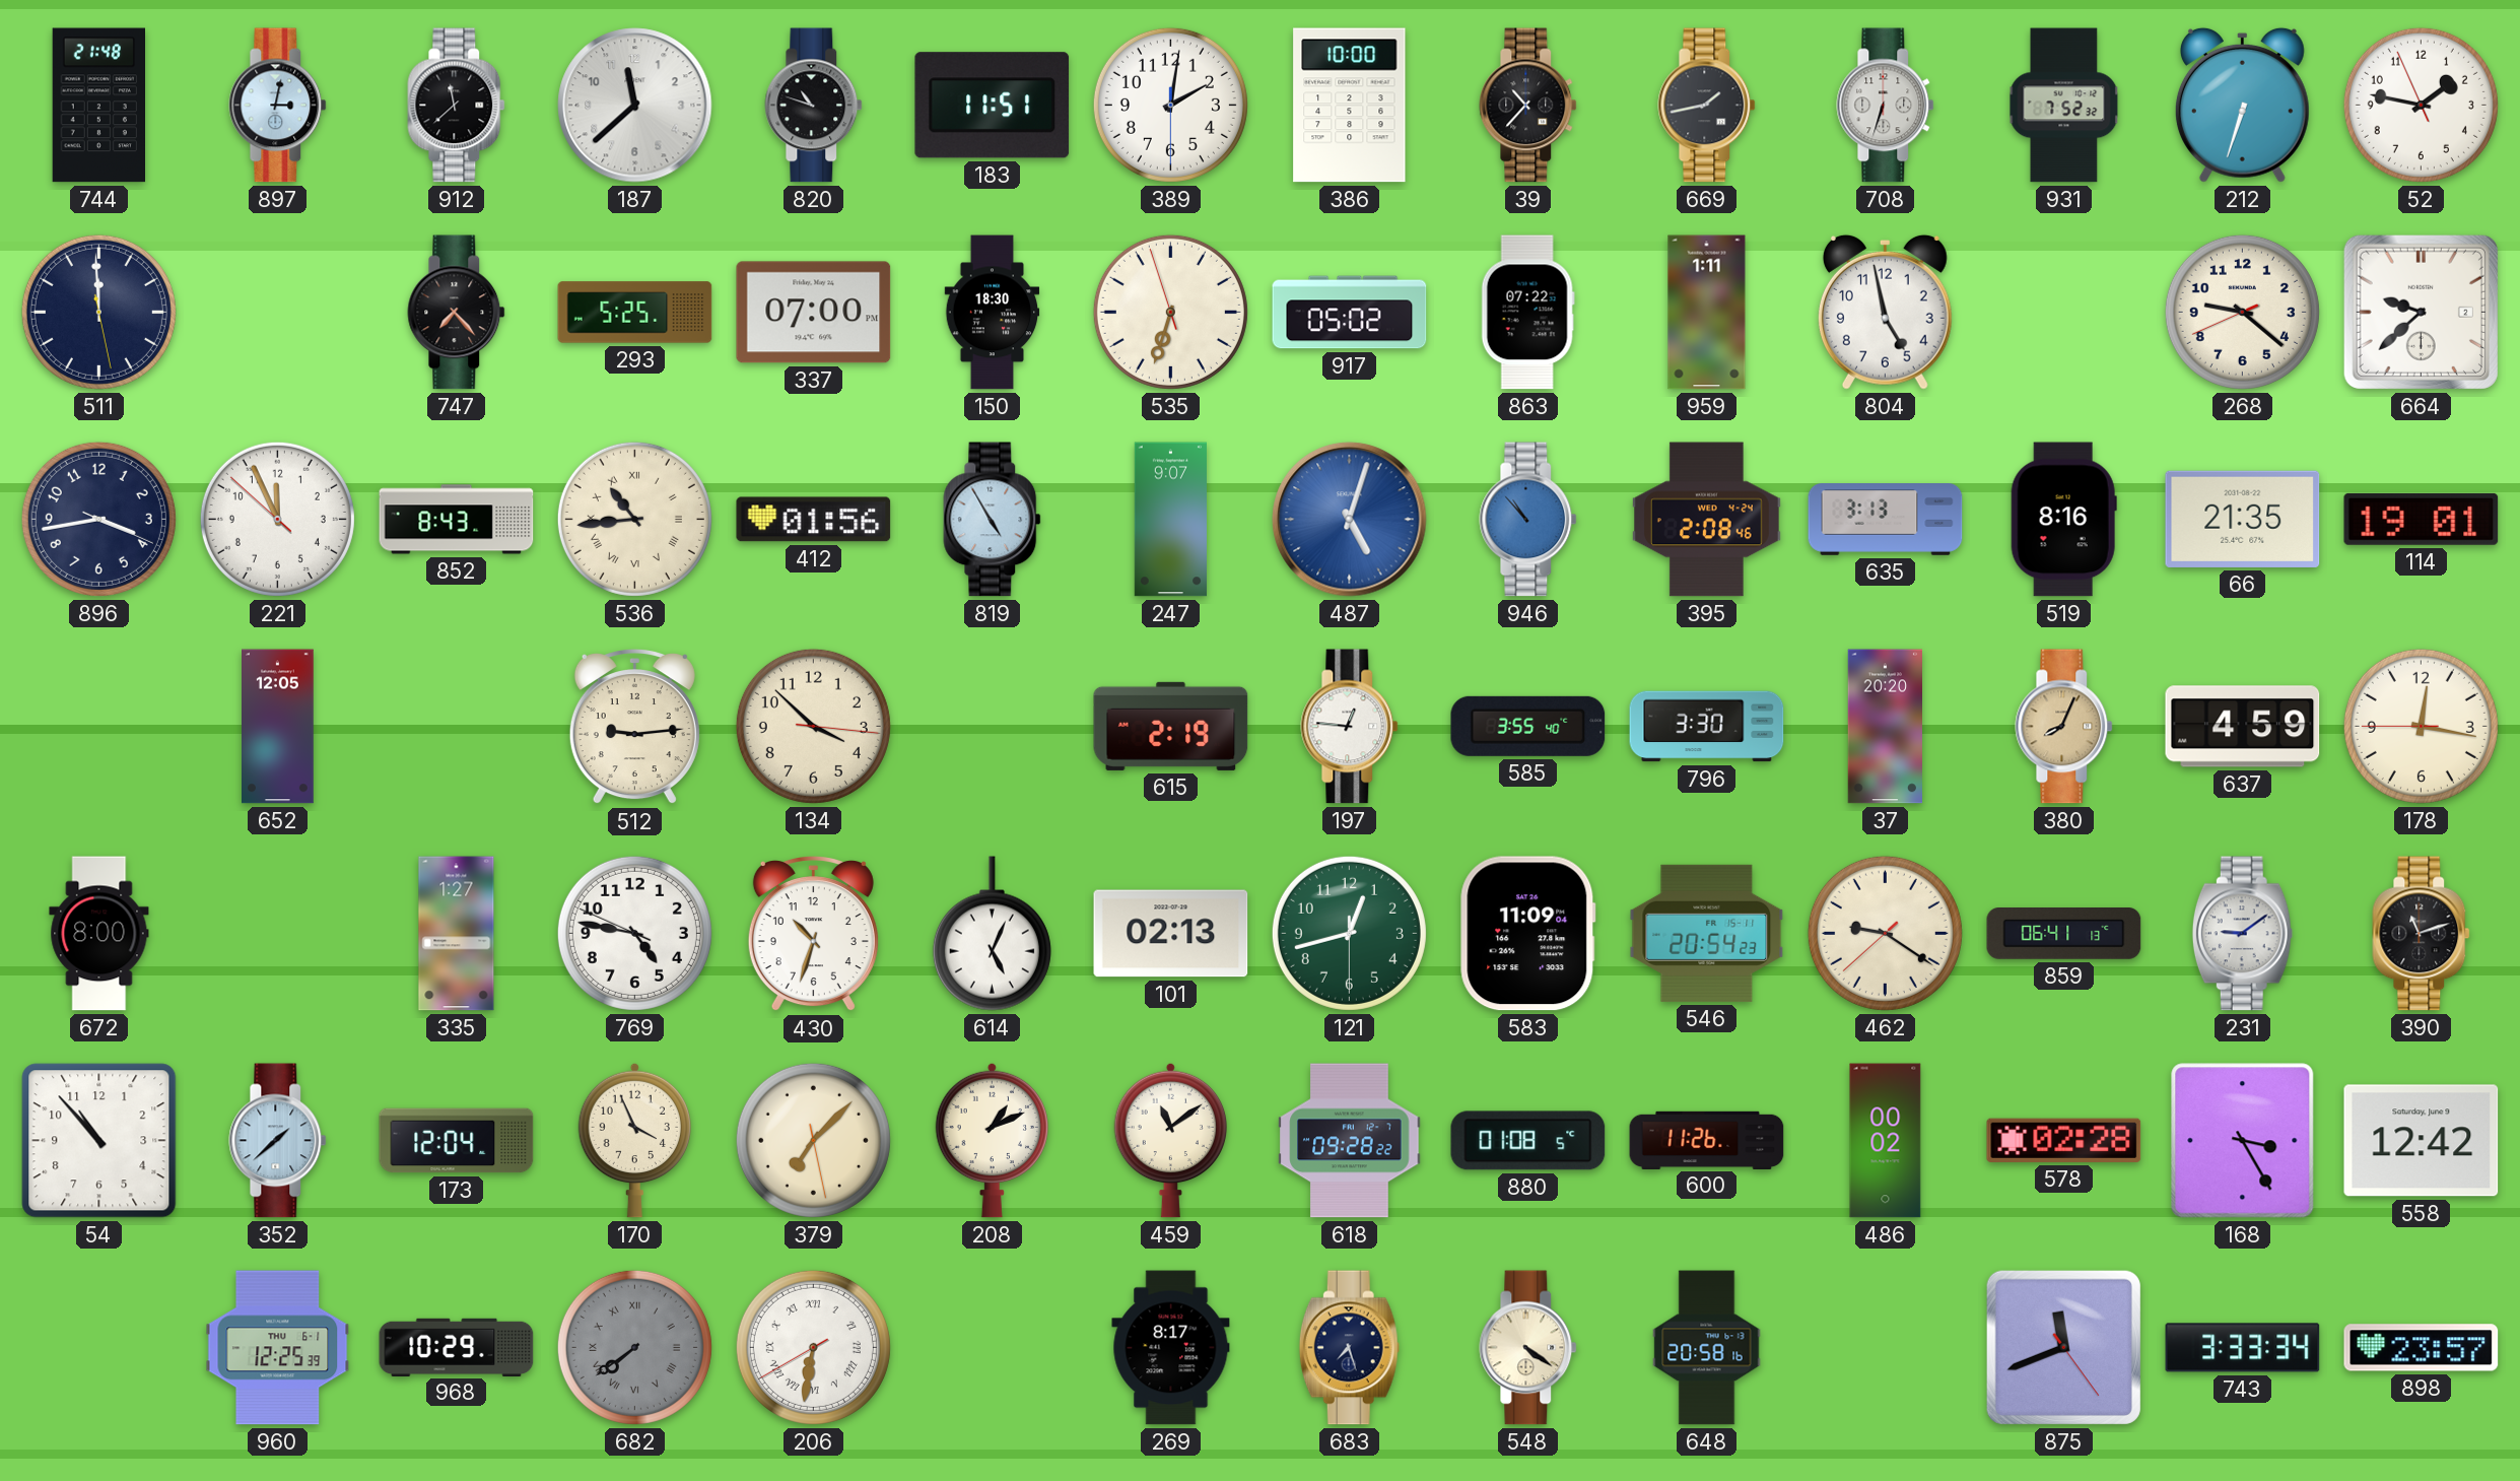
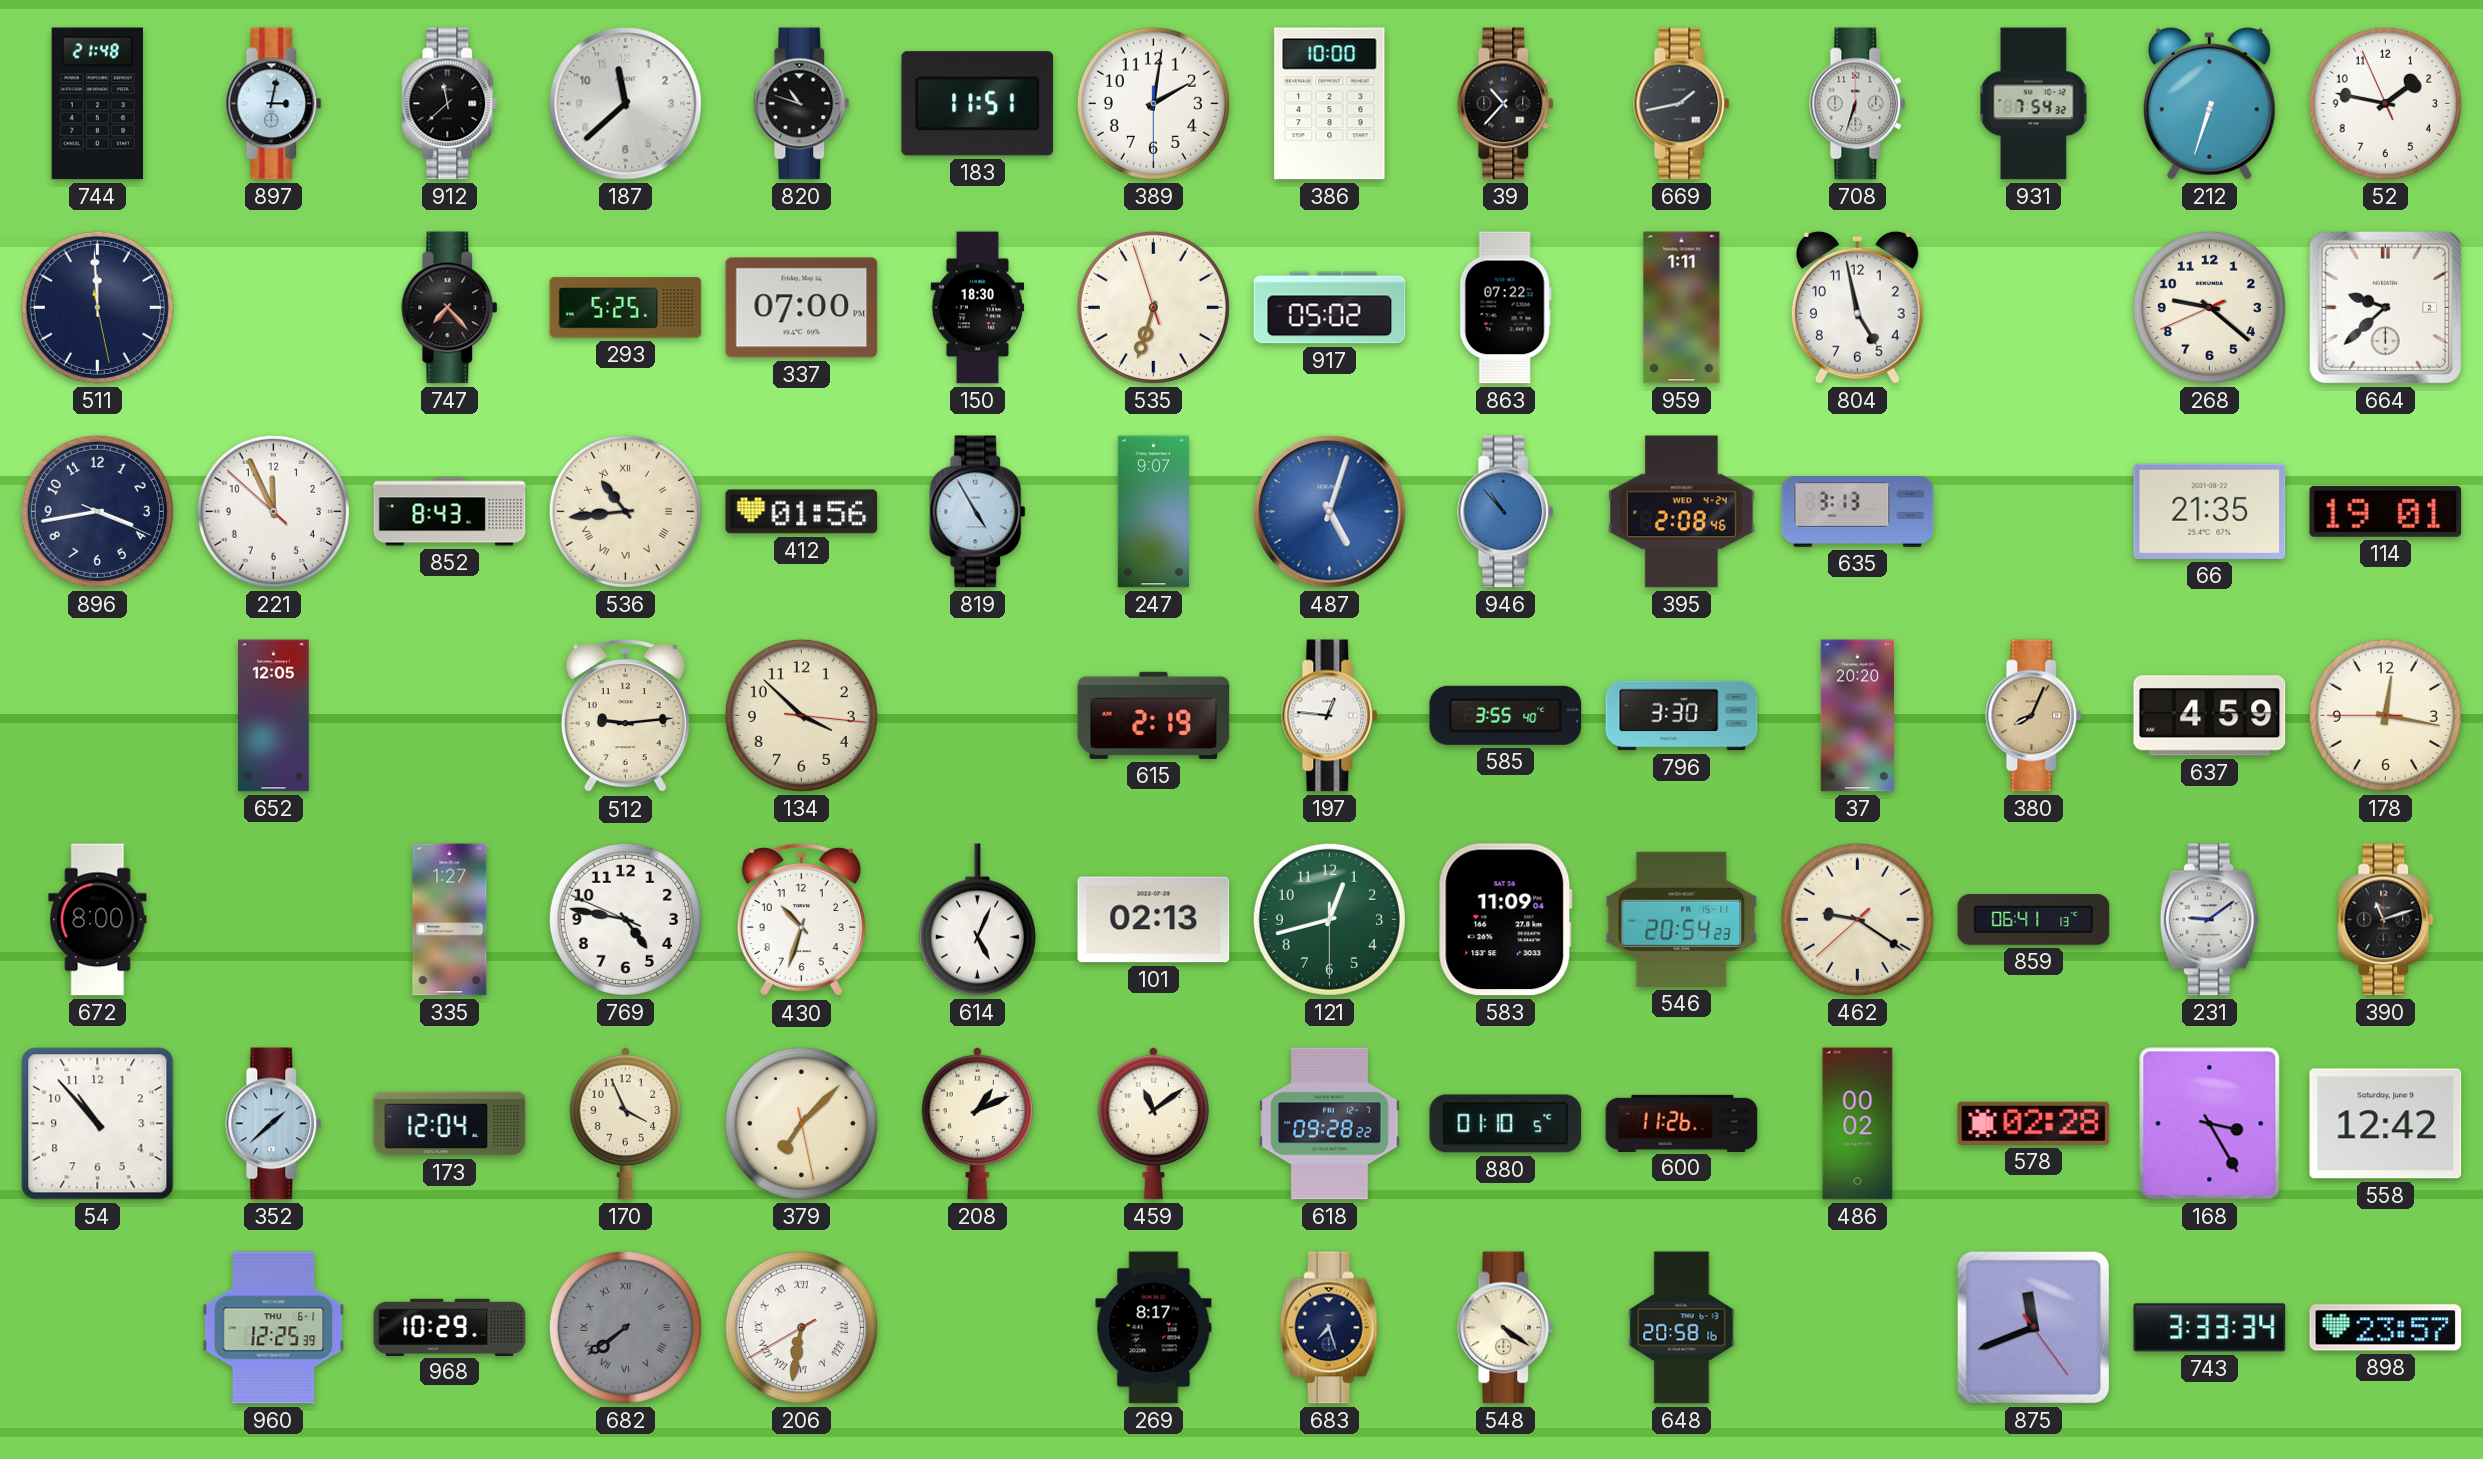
931: 7:52 -> 7:54
519: 8:16 -> none
880: 01:08 -> 01:10
